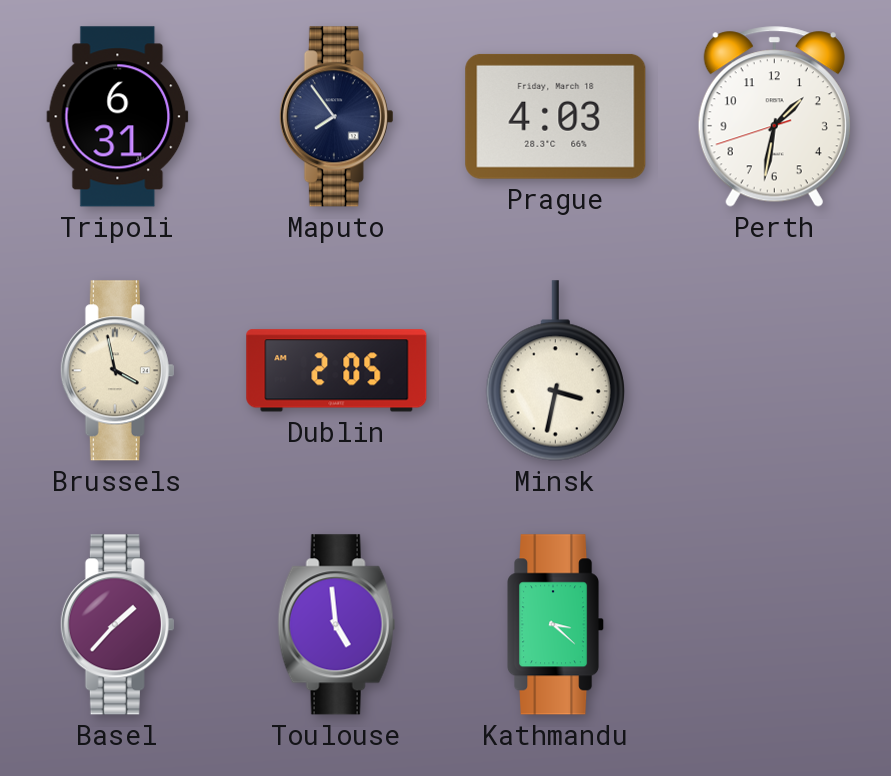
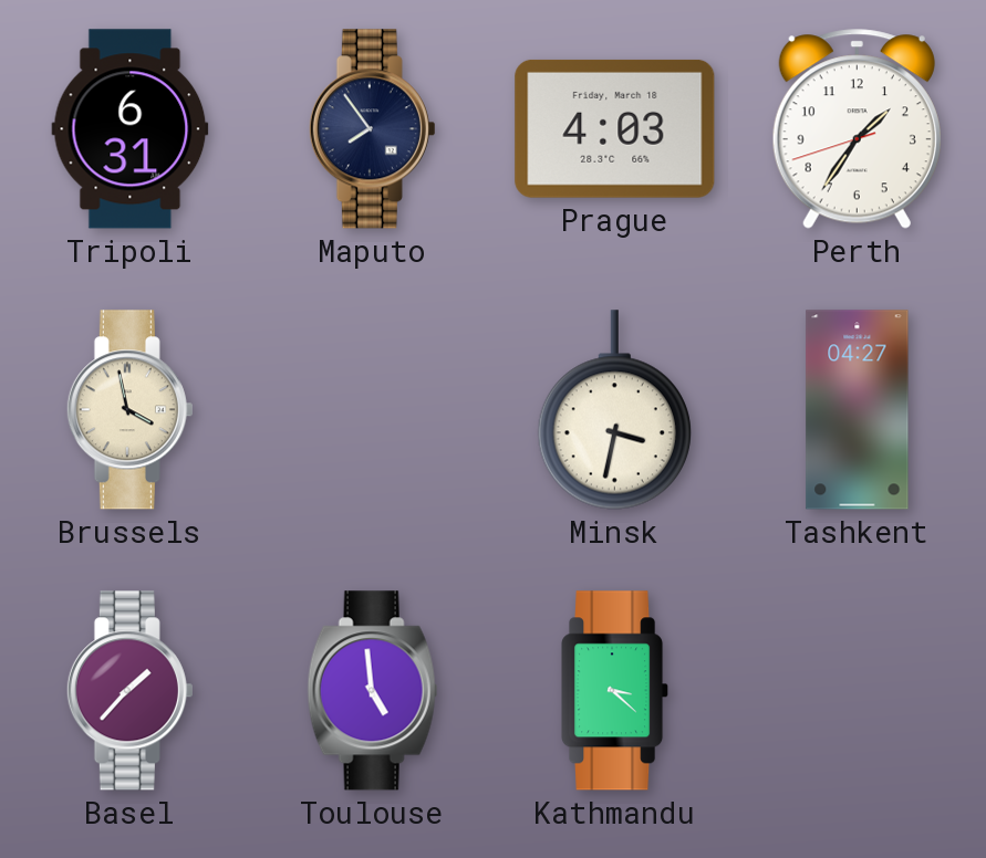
Perth: 1:31 -> 1:35
Dublin: 2:05 -> none
Tashkent: none -> 04:27
